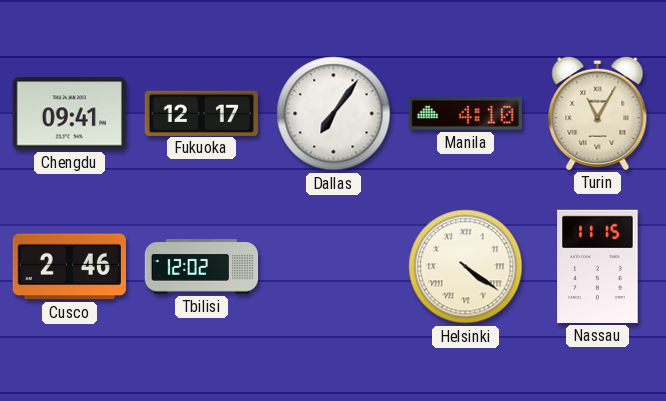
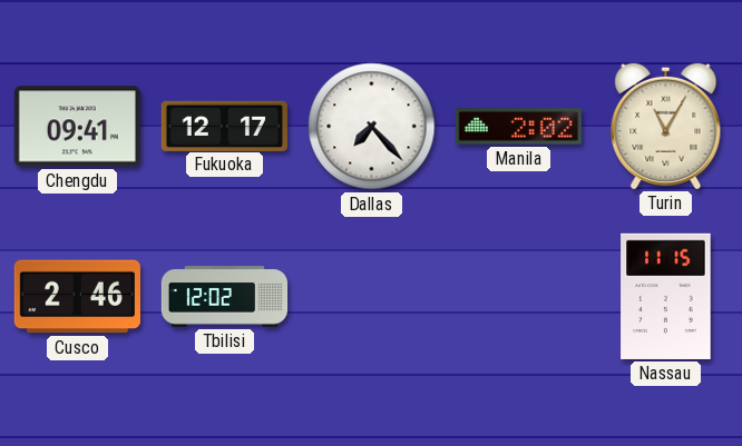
Dallas: 7:06 -> 7:23
Manila: 4:10 -> 2:02
Helsinki: 4:21 -> none
